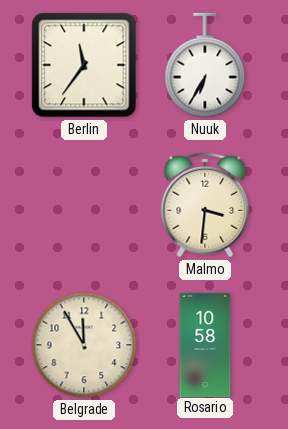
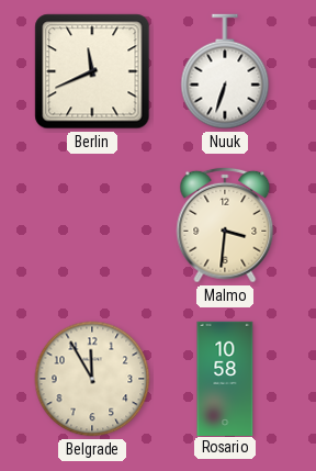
Berlin: 11:36 -> 11:41
Nuuk: 6:35 -> 6:33
